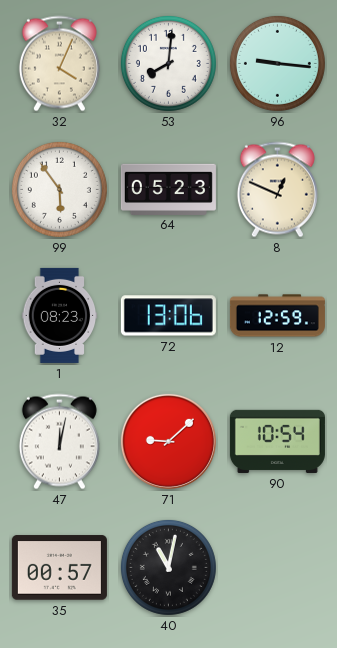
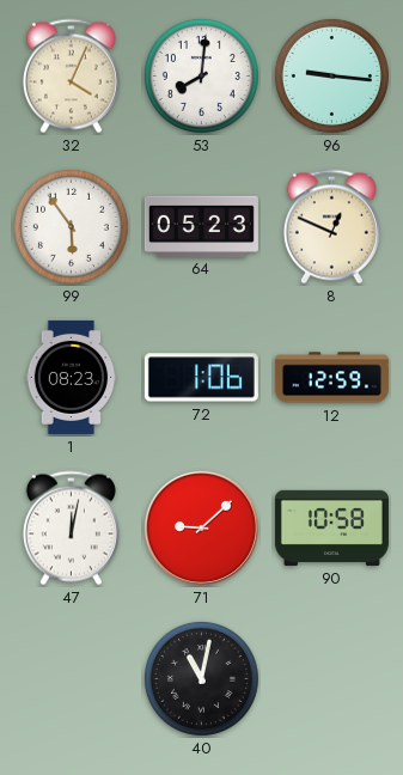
72: 13:06 -> 1:06
90: 10:54 -> 10:58
35: 00:57 -> none
